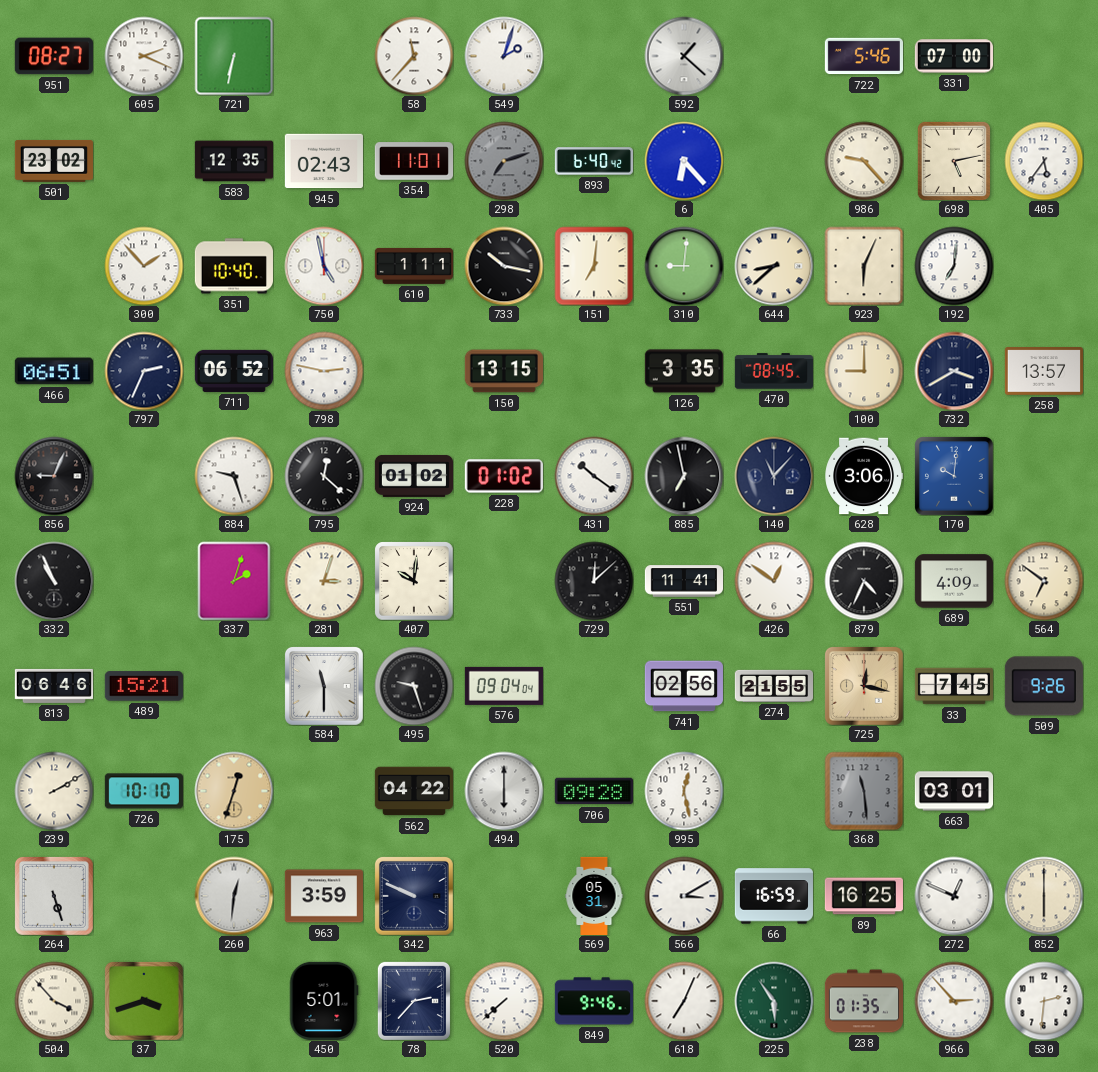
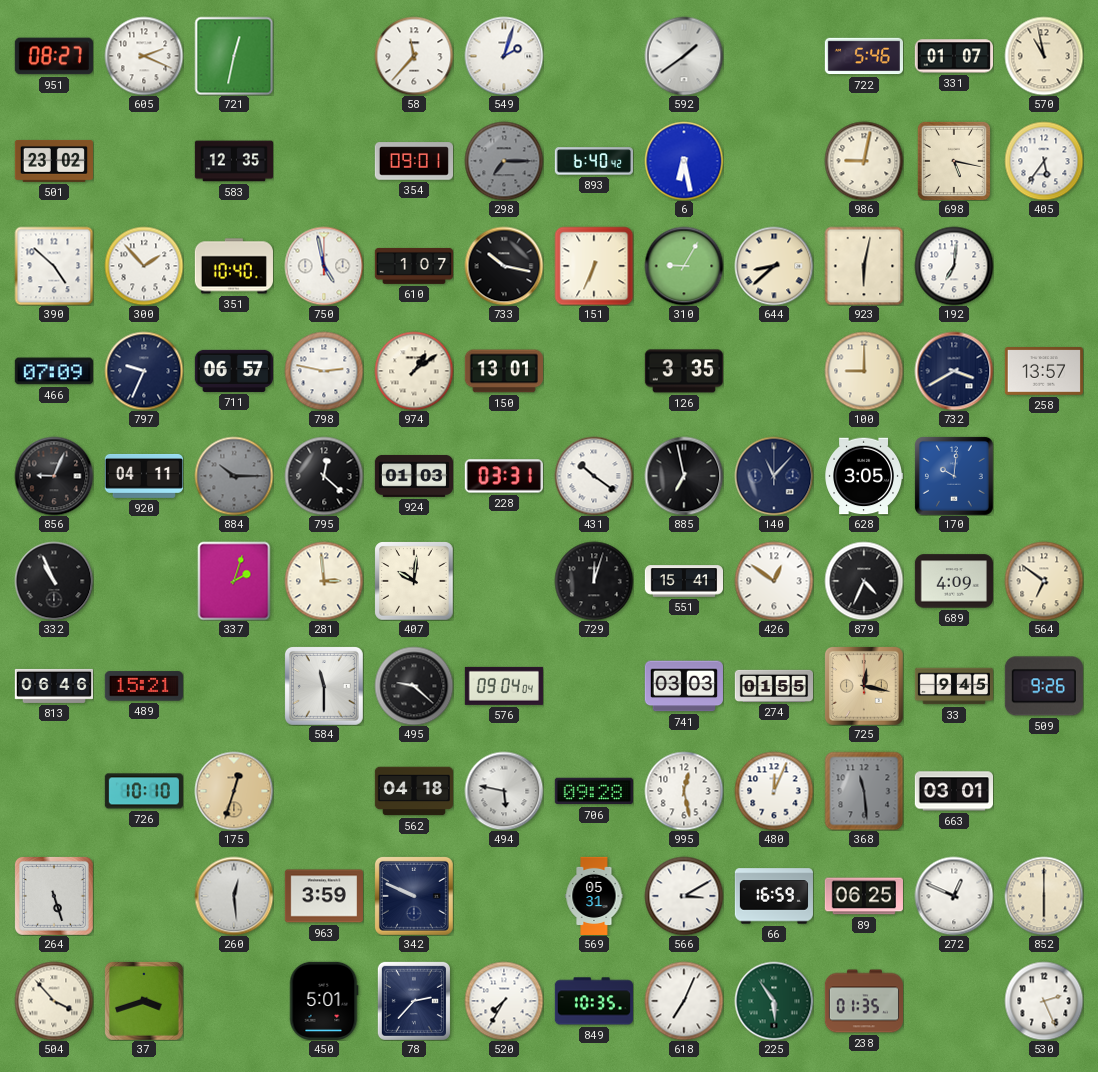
721: 6:32 -> 12:32
592: 1:22 -> 1:39
331: 07:00 -> 01:07
570: none -> 10:58
945: 02:43 -> none
354: 11:01 -> 09:01
298: 7:12 -> 7:15
6: 6:23 -> 6:28
986: 9:23 -> 9:02
698: 5:13 -> 5:17
390: none -> 4:52
610: 1:11 -> 1:07
151: 7:01 -> 6:34
310: 9:01 -> 9:05
923: 6:04 -> 6:02
466: 06:51 -> 07:09
797: 2:34 -> 9:34
711: 06:52 -> 06:57
974: none -> 1:09
150: 13:15 -> 13:01
470: 08:45 -> none
920: none -> 04:11
884: 9:27 -> 10:15
884 dial: white -> grey
924: 01:02 -> 01:03
228: 01:02 -> 03:31
628: 3:06 -> 3:05
281: 3:03 -> 2:59
729: 12:08 -> 12:03
551: 11:41 -> 15:41
495: 9:27 -> 9:22
741: 02:56 -> 03:03
274: 21:55 -> 01:55
33: 7:45 -> 9:45
239: 2:10 -> none
562: 04:22 -> 04:18
494: 6:00 -> 5:47
480: none -> 12:04
260: 12:31 -> 12:29
89: 16:25 -> 06:25
520: 7:38 -> 7:35
849: 9:46 -> 10:35
966: 2:53 -> none
530: 2:31 -> 2:26
